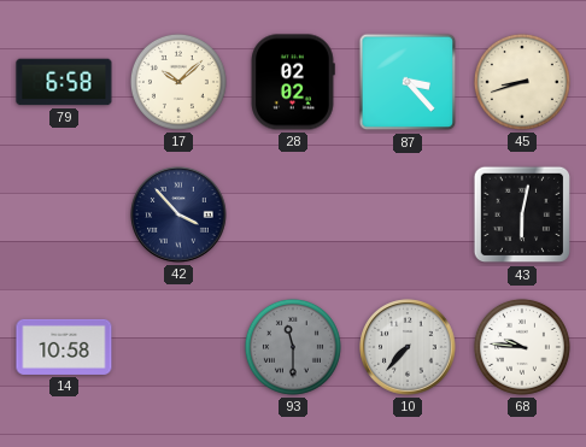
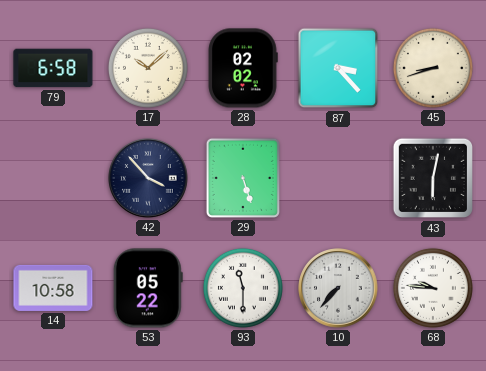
29: none -> 5:27
53: none -> 05:22
93 dial: grey -> white
